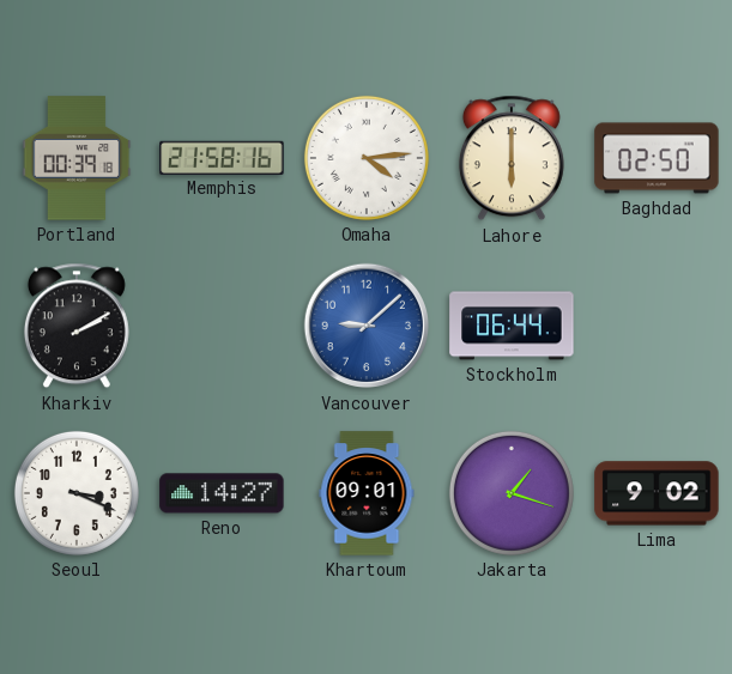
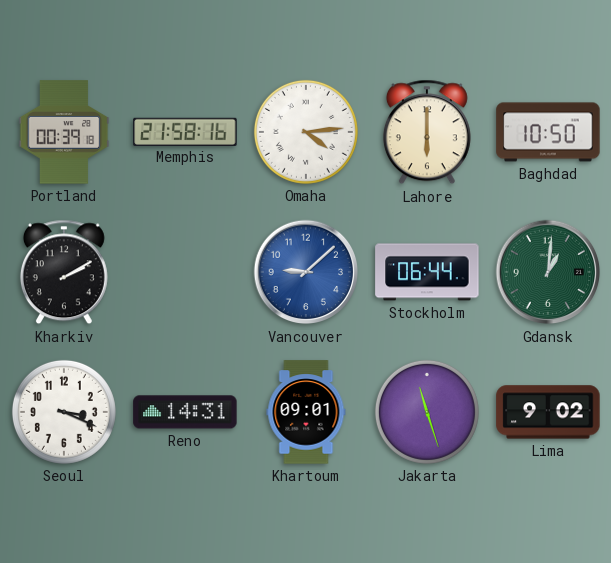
Baghdad: 02:50 -> 10:50
Gdansk: none -> 1:01
Reno: 14:27 -> 14:31
Jakarta: 1:18 -> 11:27
